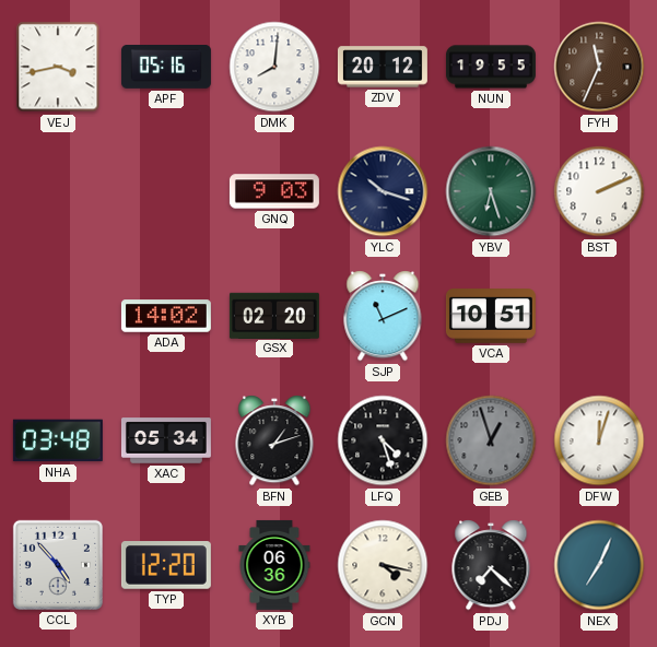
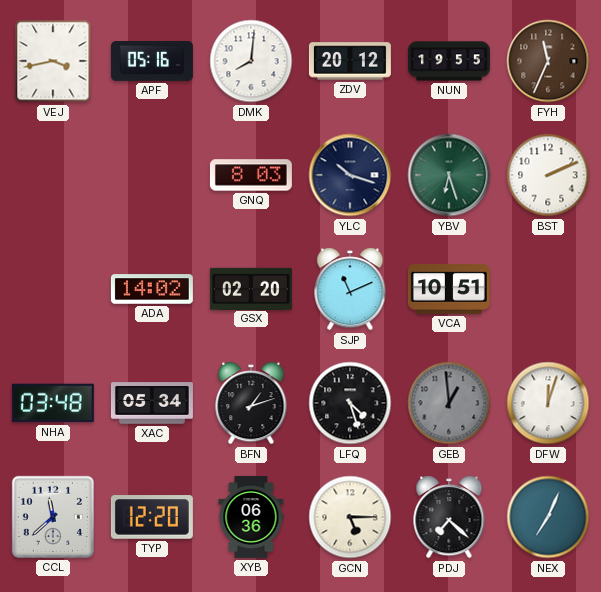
GNQ: 9:03 -> 8:03
GEB: 12:57 -> 12:59
CCL: 4:53 -> 11:38
GCN: 4:17 -> 5:15
